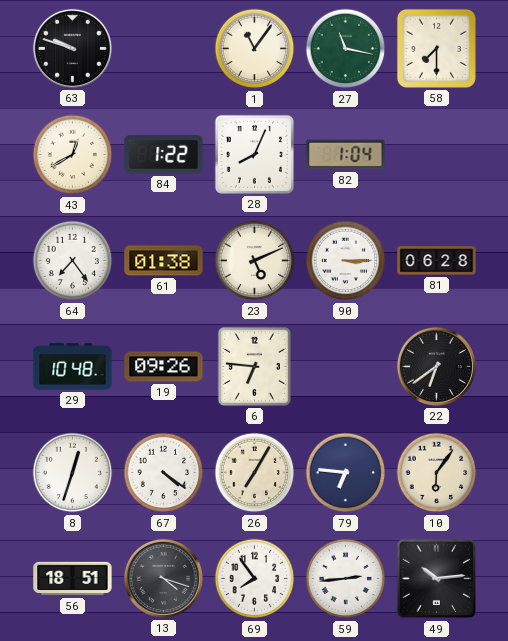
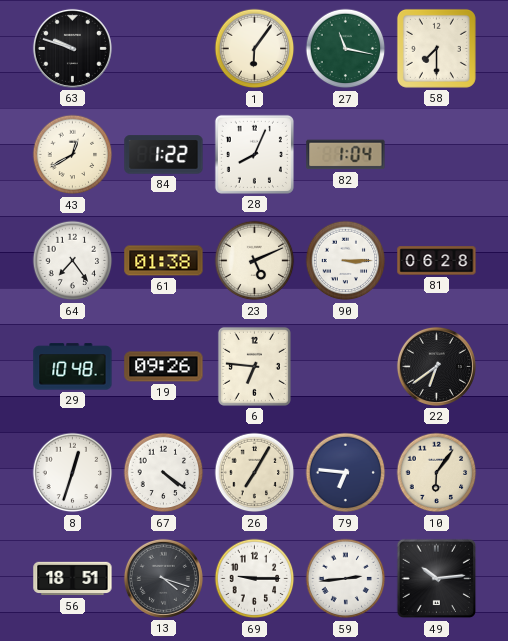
1: 11:06 -> 6:06
69: 7:54 -> 9:15
